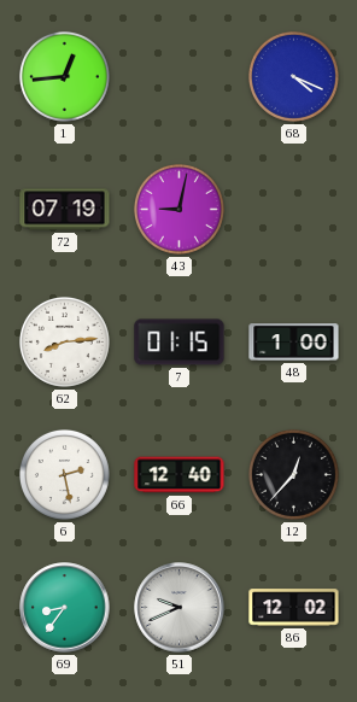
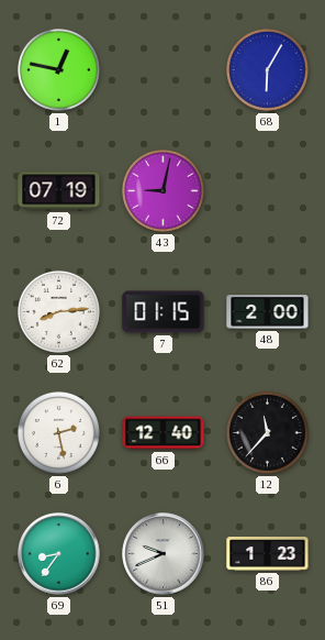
1: 12:44 -> 12:47
68: 4:19 -> 6:05
48: 1:00 -> 2:00
12: 12:37 -> 11:37
86: 12:02 -> 1:23
